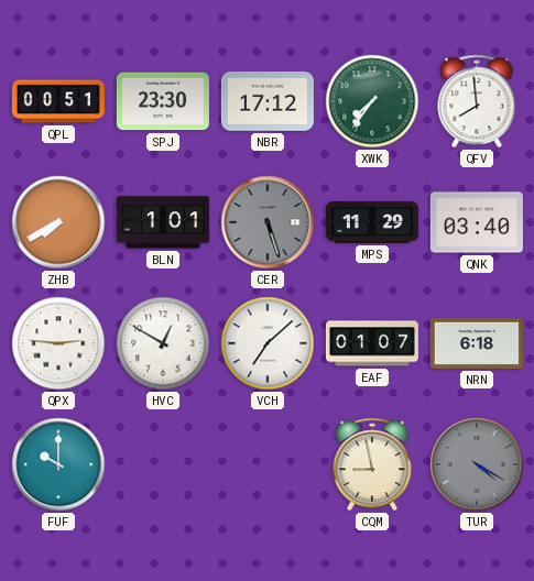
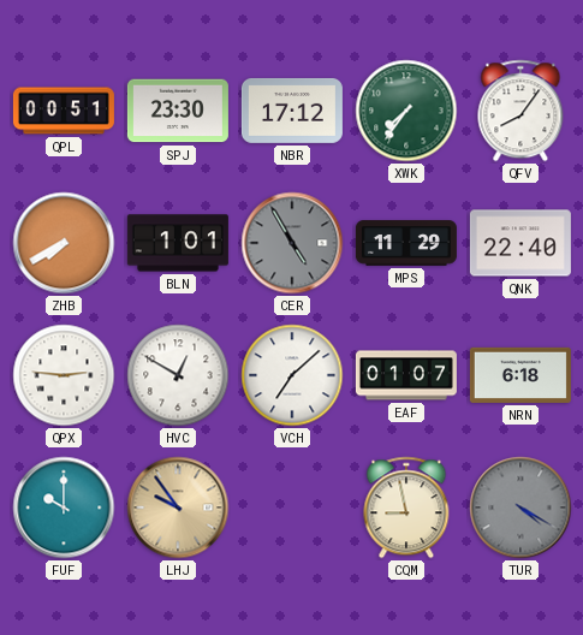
QFV: 7:59 -> 8:06
CER: 5:27 -> 4:55
QNK: 03:40 -> 22:40
LHJ: none -> 9:54
